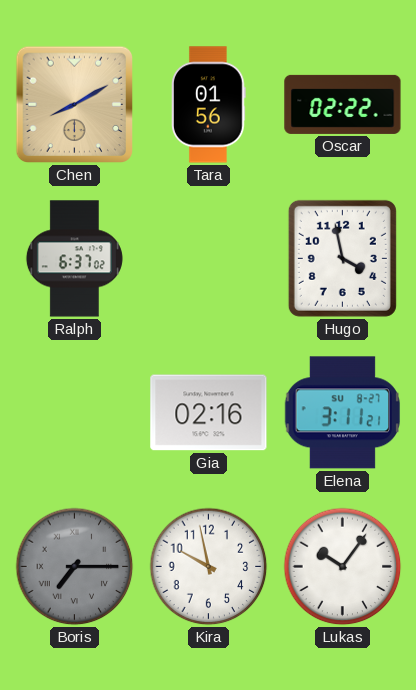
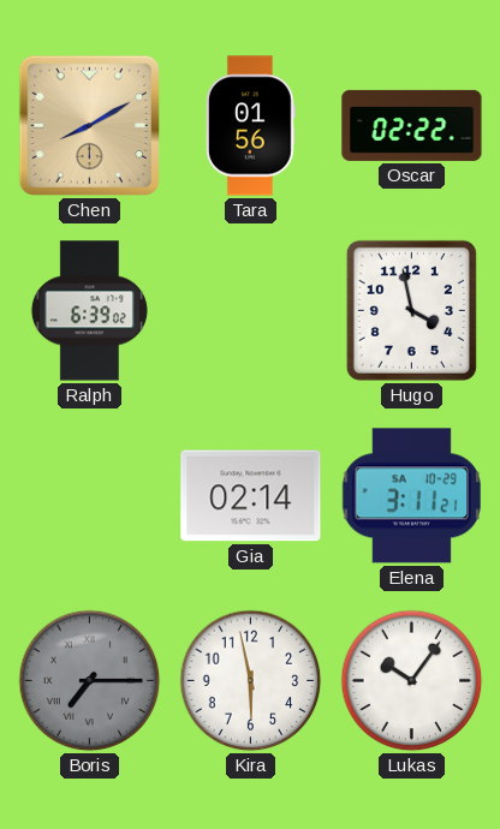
Ralph: 6:37 -> 6:39
Gia: 02:16 -> 02:14
Elena date: SU 8-27 -> SA 10-29
Kira: 9:58 -> 5:58
